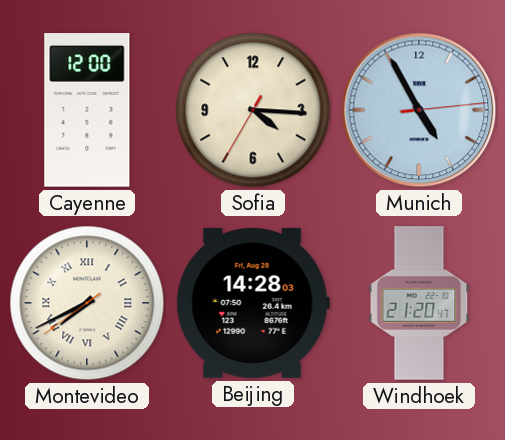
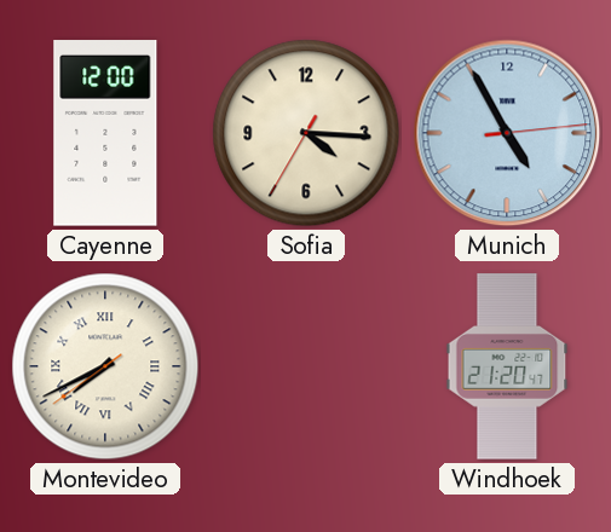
Beijing: 14:28 -> none
